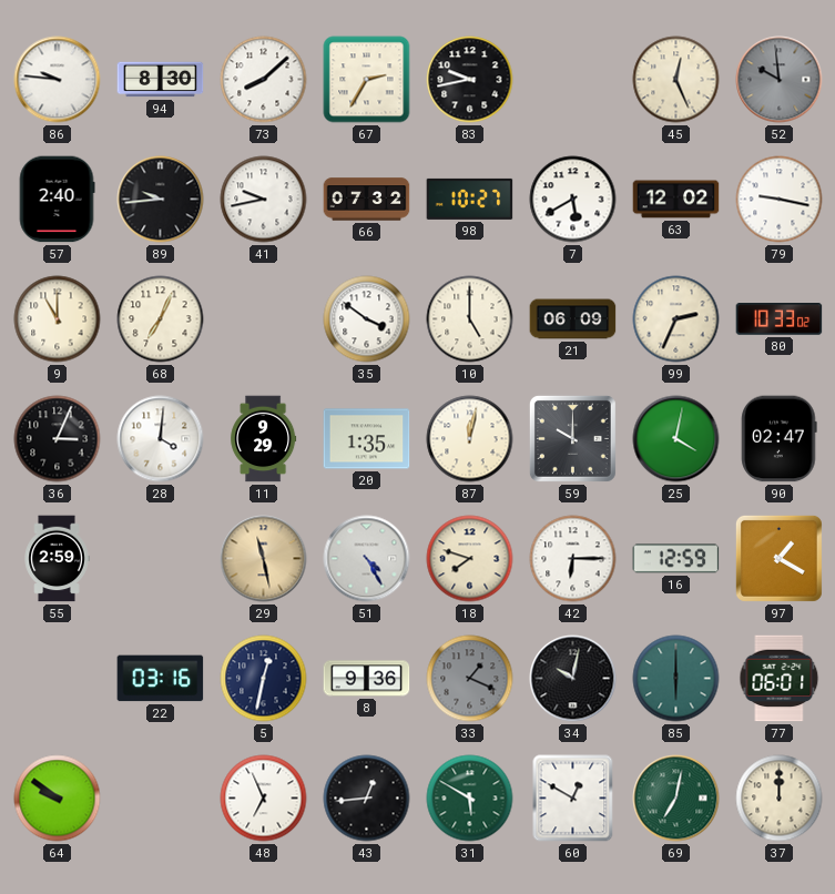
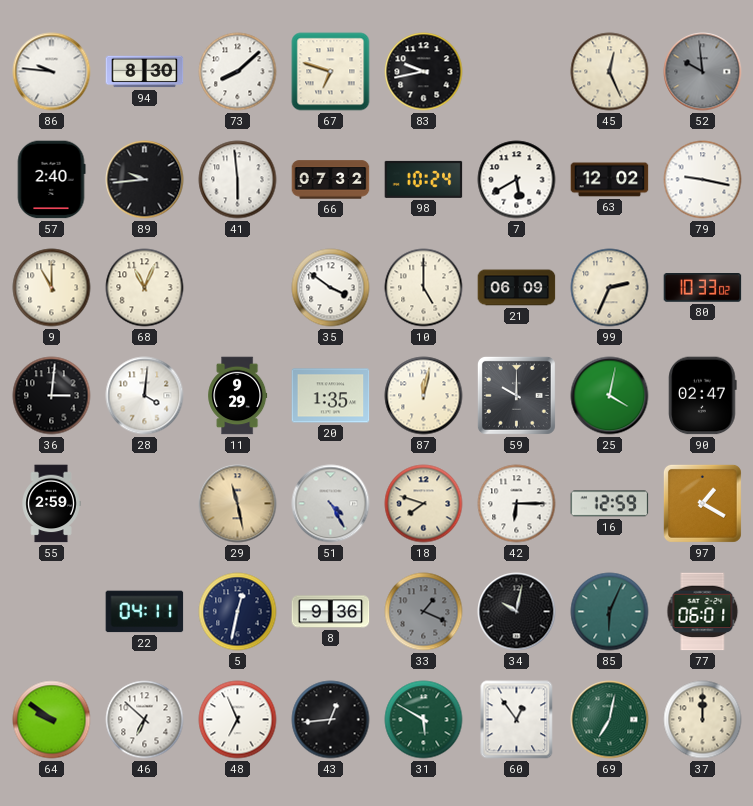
67: 2:35 -> 6:48
41: 9:43 -> 5:59
98: 10:27 -> 10:24
68: 7:04 -> 11:04
36: 3:04 -> 3:01
22: 03:16 -> 04:11
85: 6:00 -> 6:04
46: none -> 6:52
60: 12:50 -> 12:54
